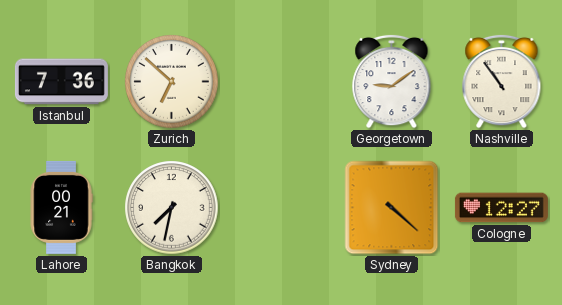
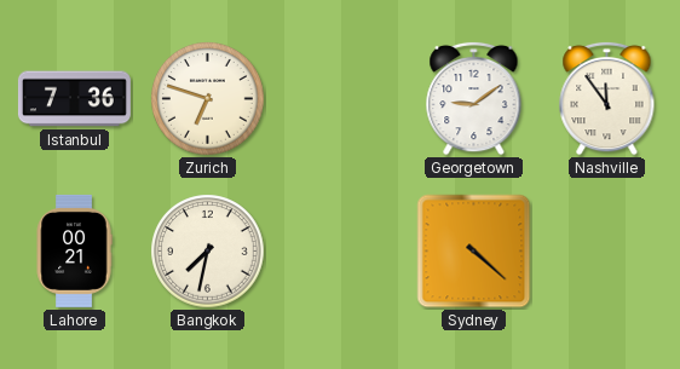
Zurich: 6:52 -> 6:48
Nashville: 10:54 -> 11:54
Cologne: 12:27 -> none
